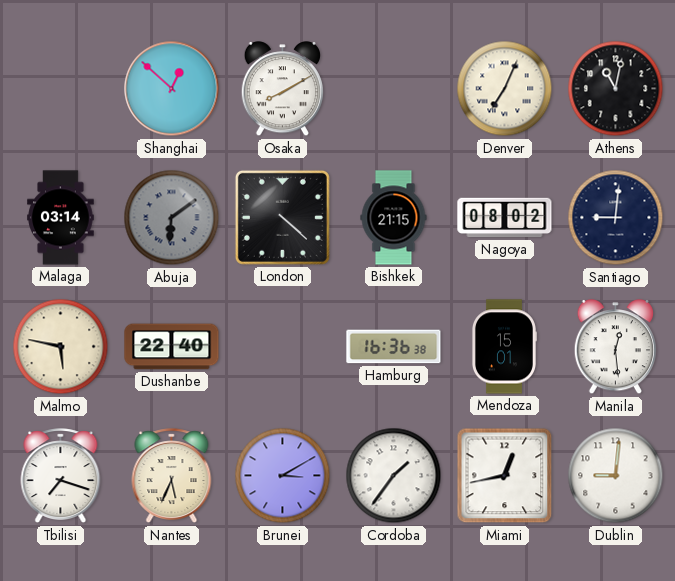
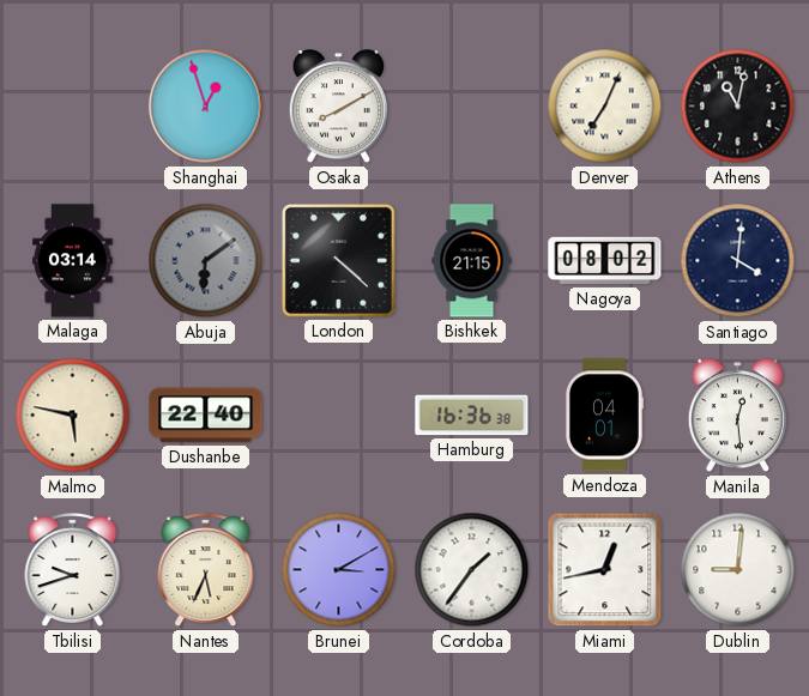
Shanghai: 12:52 -> 12:57
Santiago: 9:01 -> 4:01
Mendoza: 15:01 -> 04:01
Tbilisi: 7:18 -> 9:42
